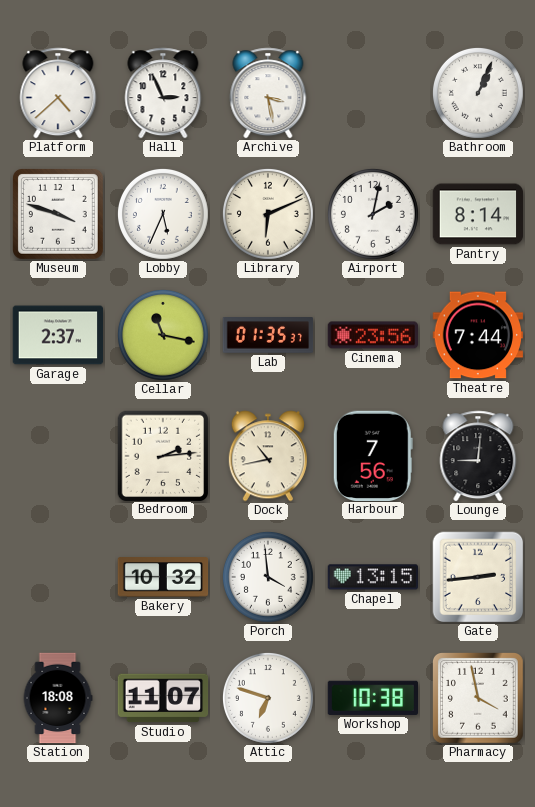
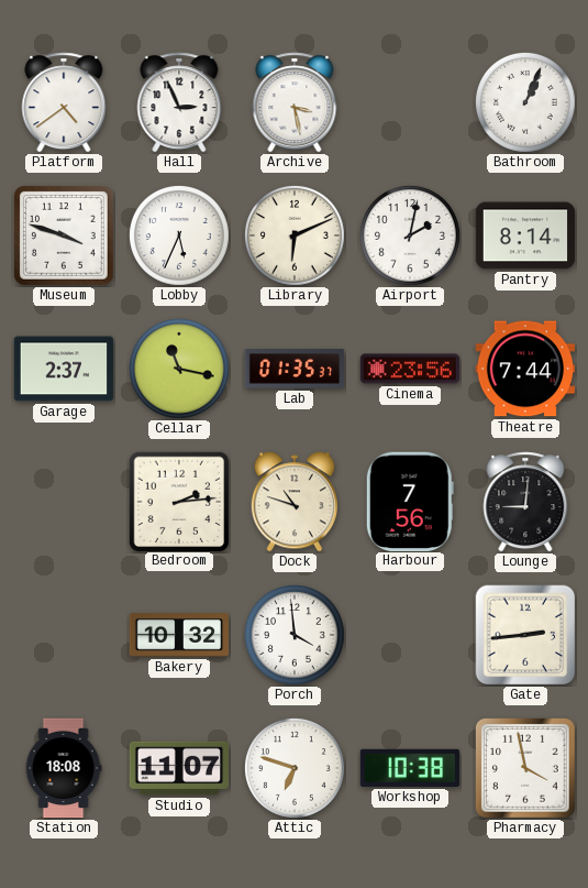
Platform: 4:38 -> 4:39
Dock: 10:43 -> 10:48
Chapel: 13:15 -> none
